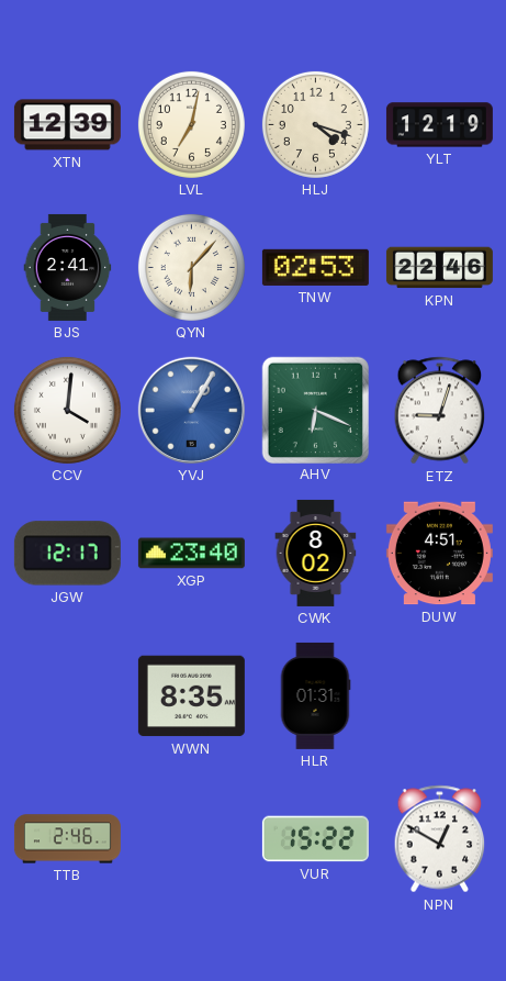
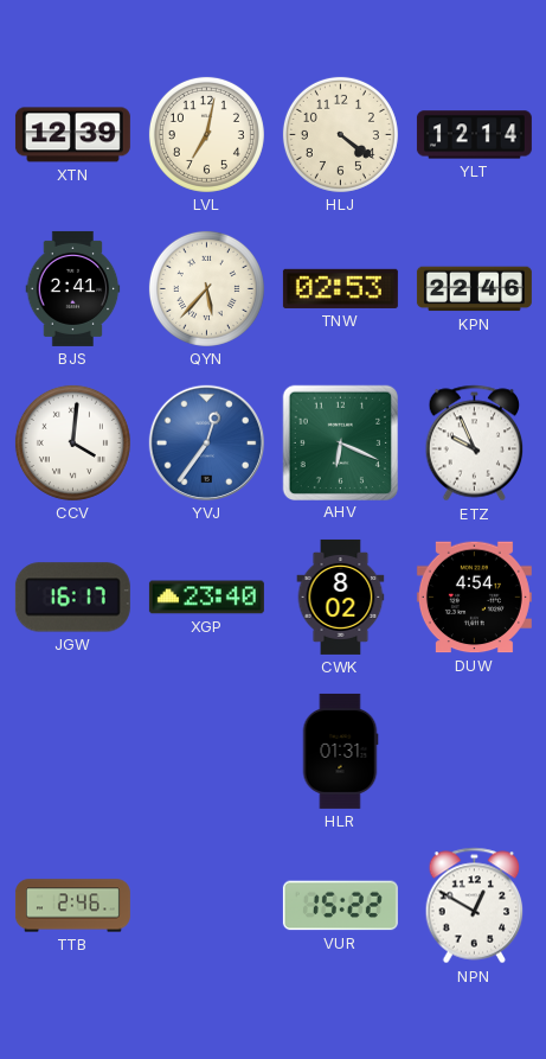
HLJ: 4:18 -> 4:21
YLT: 12:19 -> 12:14
QYN: 6:07 -> 5:37
YVJ: 1:05 -> 12:36
ETZ: 9:03 -> 9:56
JGW: 12:17 -> 16:17
DUW: 4:51 -> 4:54
WWN: 8:35 -> none
